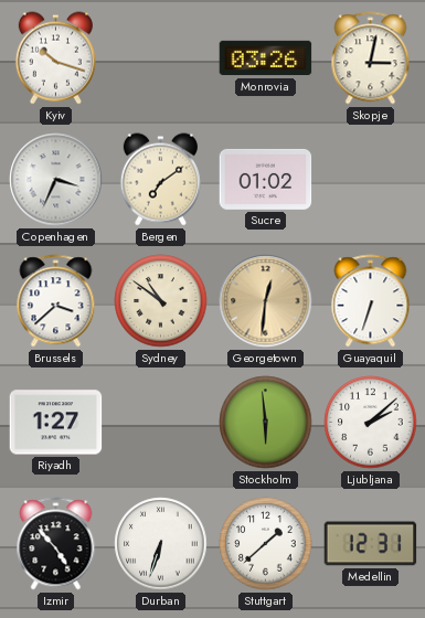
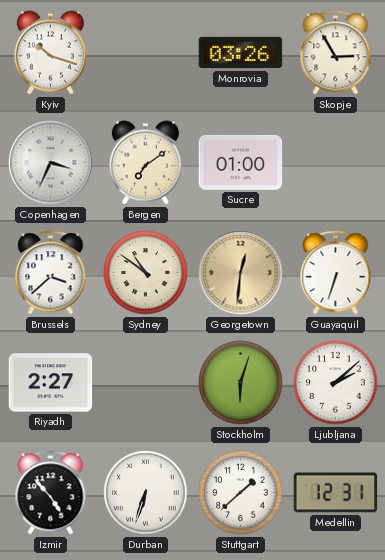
Skopje: 3:02 -> 2:55
Sucre: 01:02 -> 01:00
Riyadh: 1:27 -> 2:27
Stockholm: 5:59 -> 6:03
